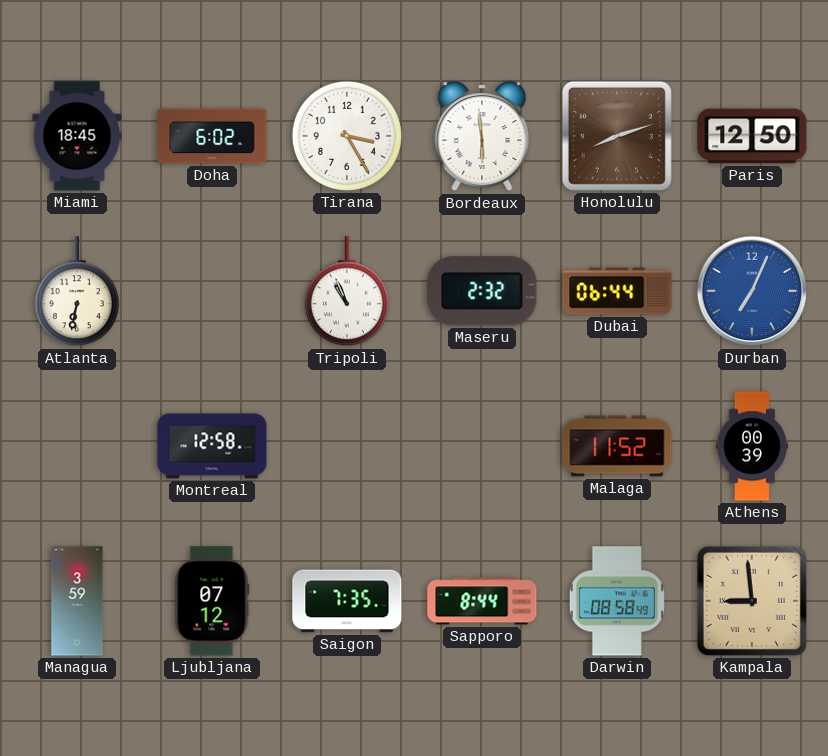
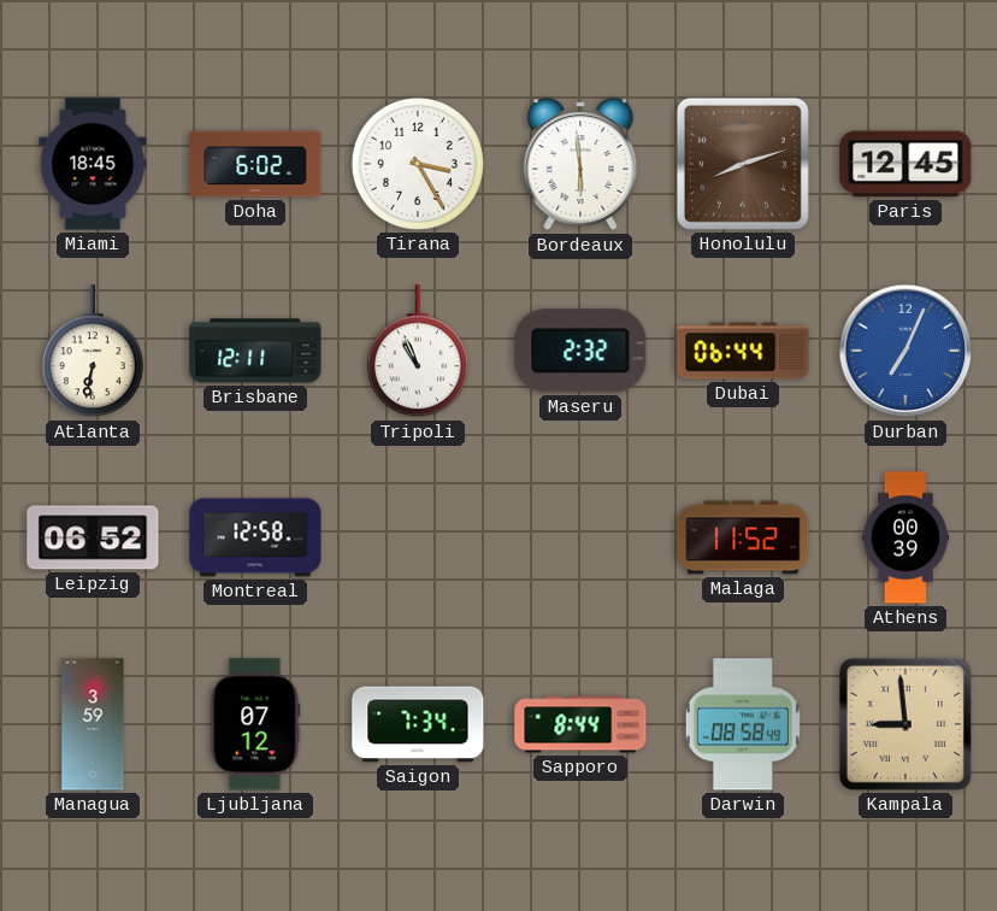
Paris: 12:50 -> 12:45
Brisbane: none -> 12:11
Leipzig: none -> 06:52
Saigon: 7:35 -> 7:34
